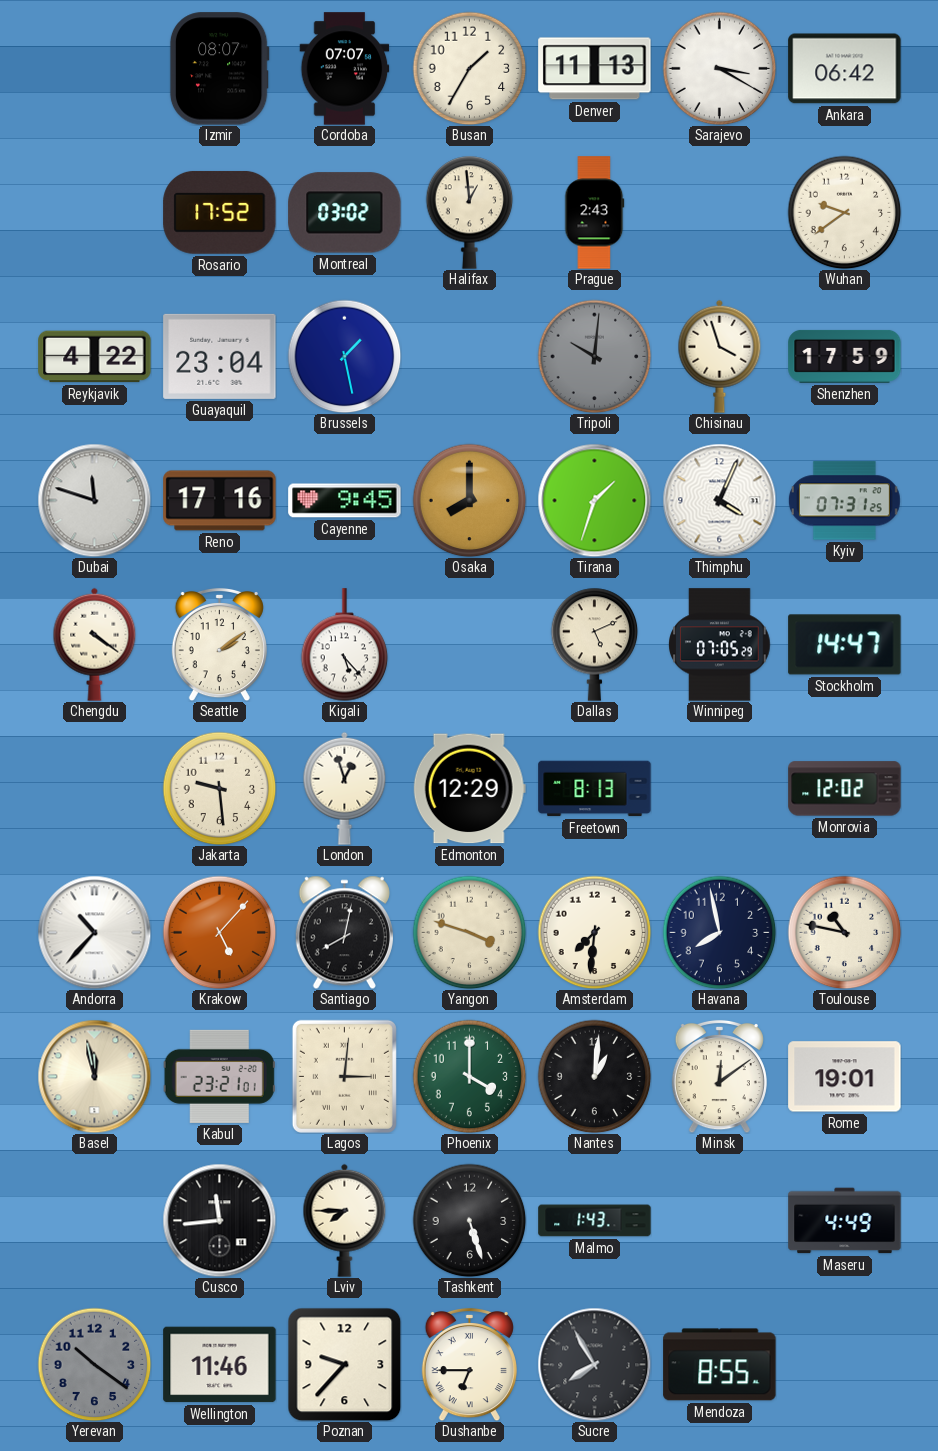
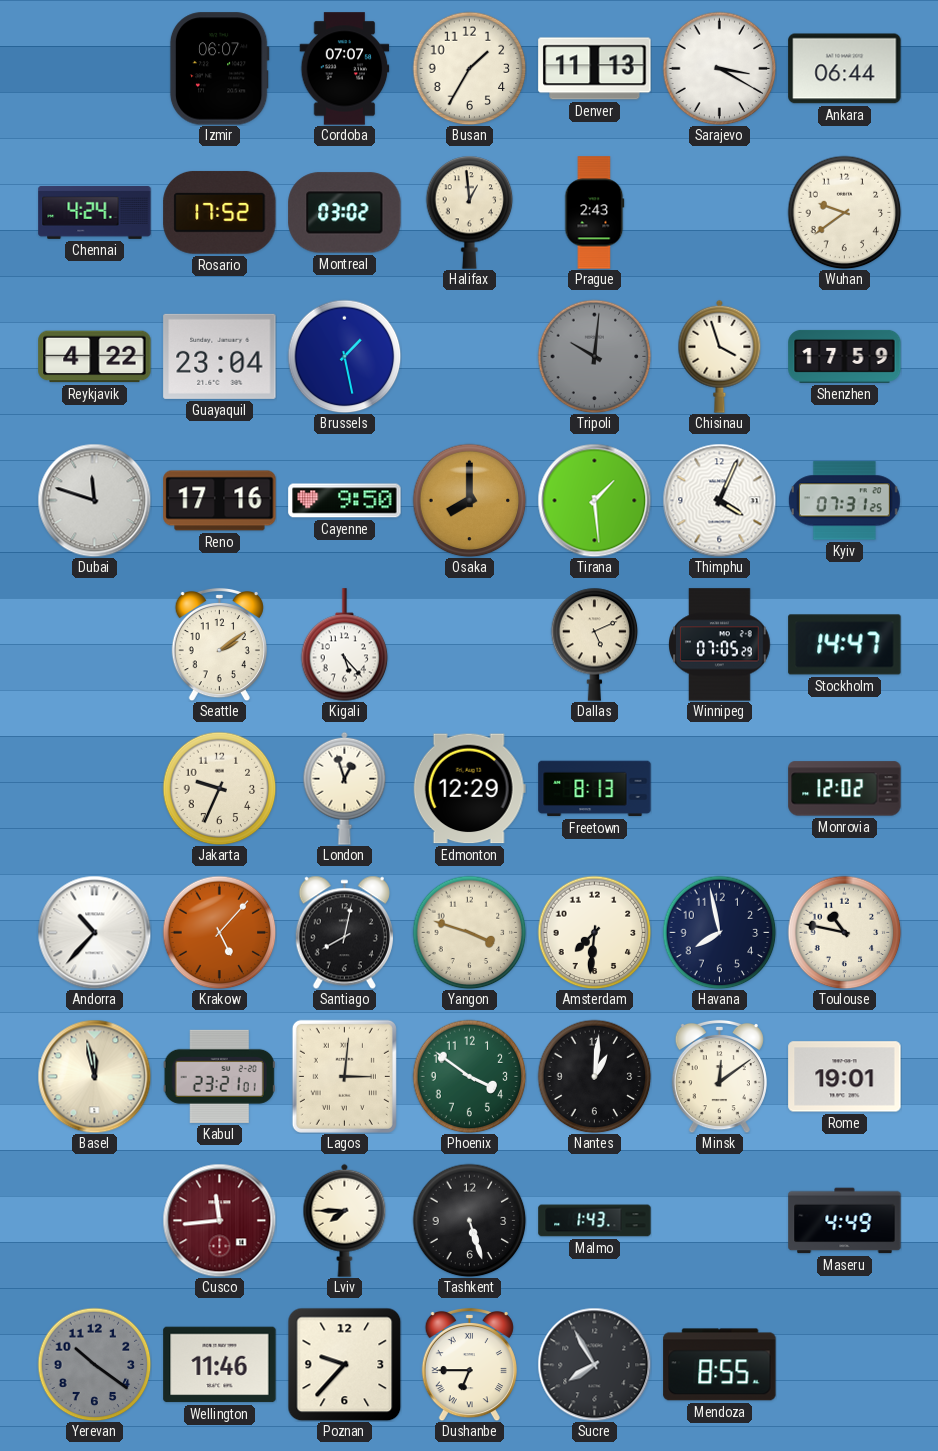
Izmir: 08:07 -> 06:07
Ankara: 06:42 -> 06:44
Chennai: none -> 4:24
Cayenne: 9:45 -> 9:50
Tirana: 1:33 -> 1:29
Chengdu: 4:21 -> none
Jakarta: 9:29 -> 9:34
Phoenix: 4:00 -> 3:51
Cusco dial: black -> burgundy
